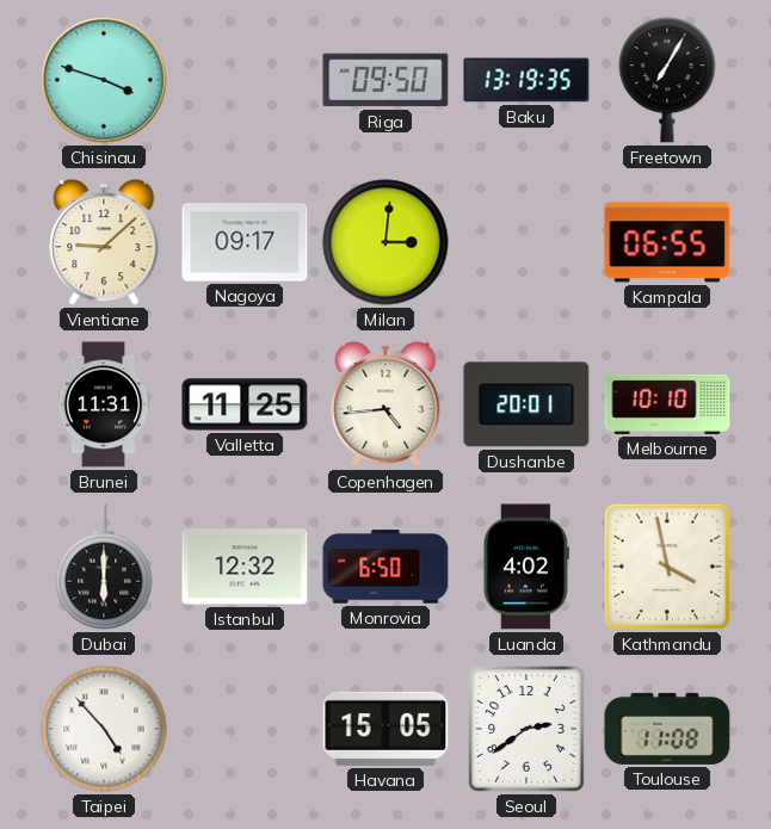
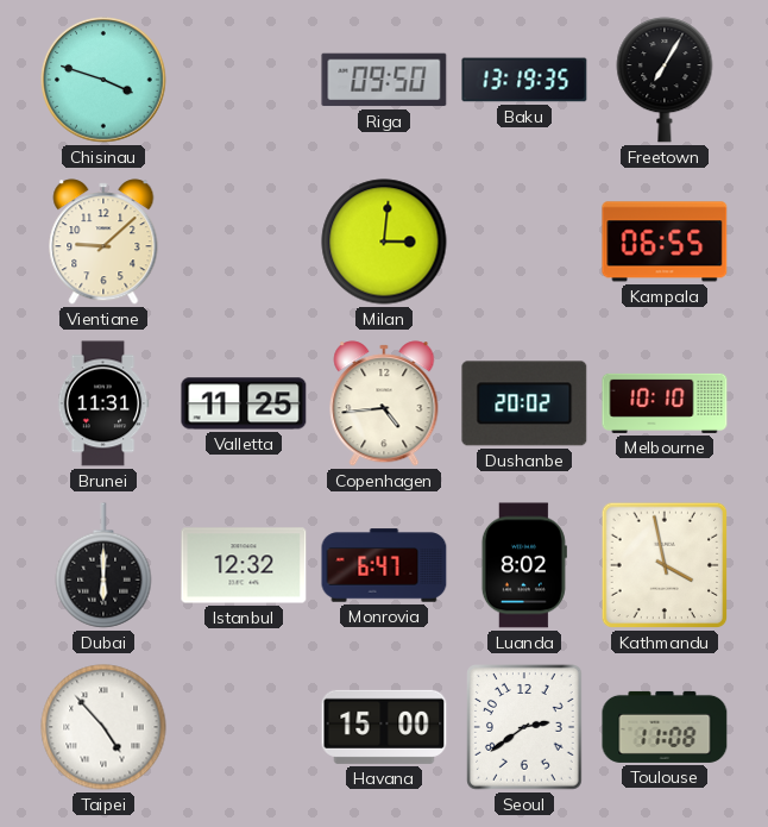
Nagoya: 09:17 -> none
Dushanbe: 20:01 -> 20:02
Monrovia: 6:50 -> 6:47
Luanda: 4:02 -> 8:02
Havana: 15:05 -> 15:00
